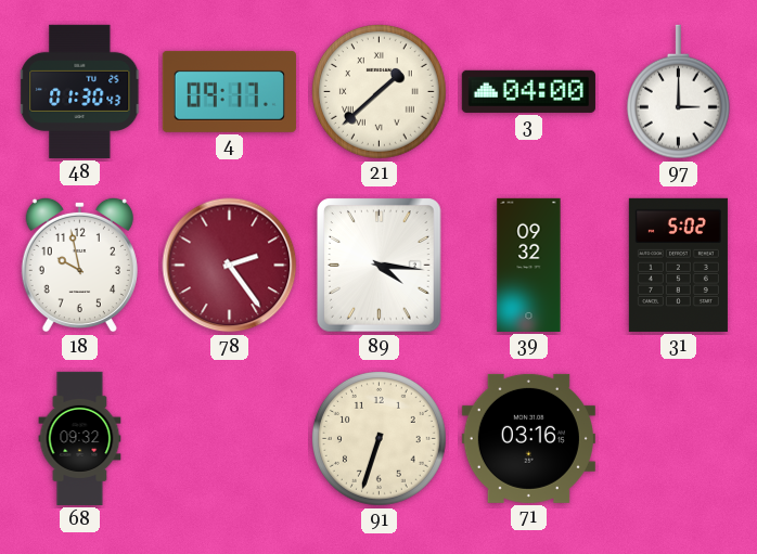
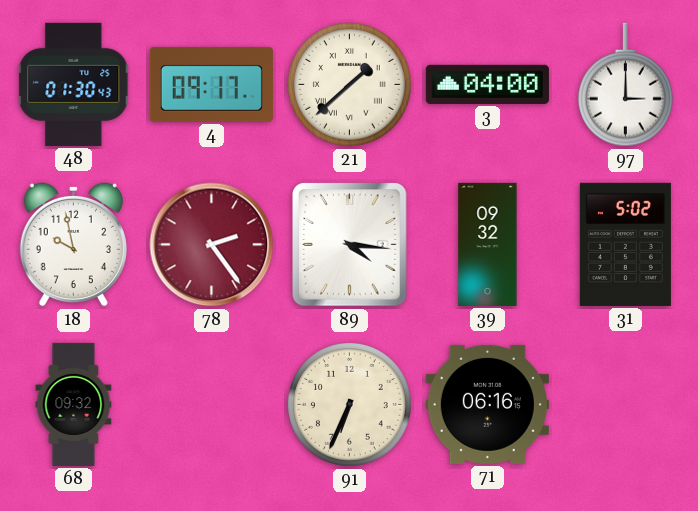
91: 6:33 -> 6:34
71: 03:16 -> 06:16
